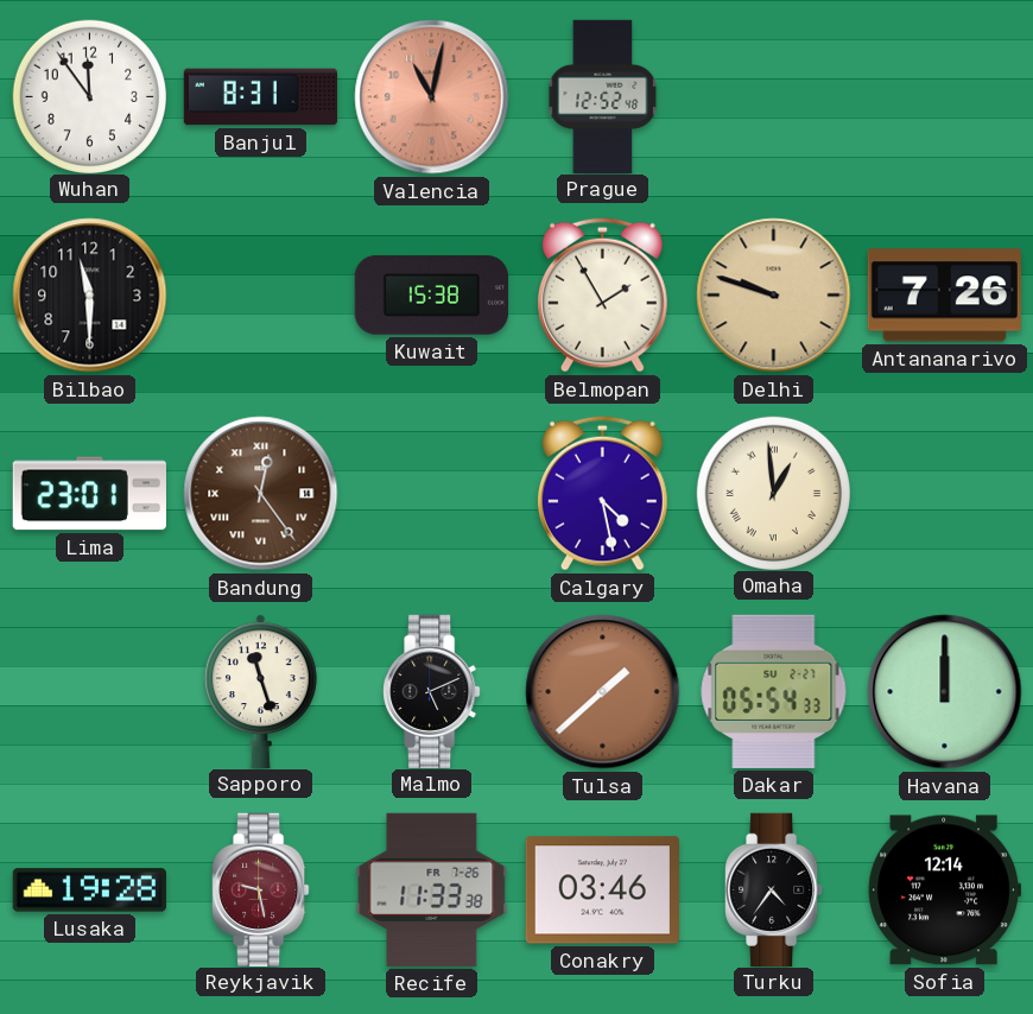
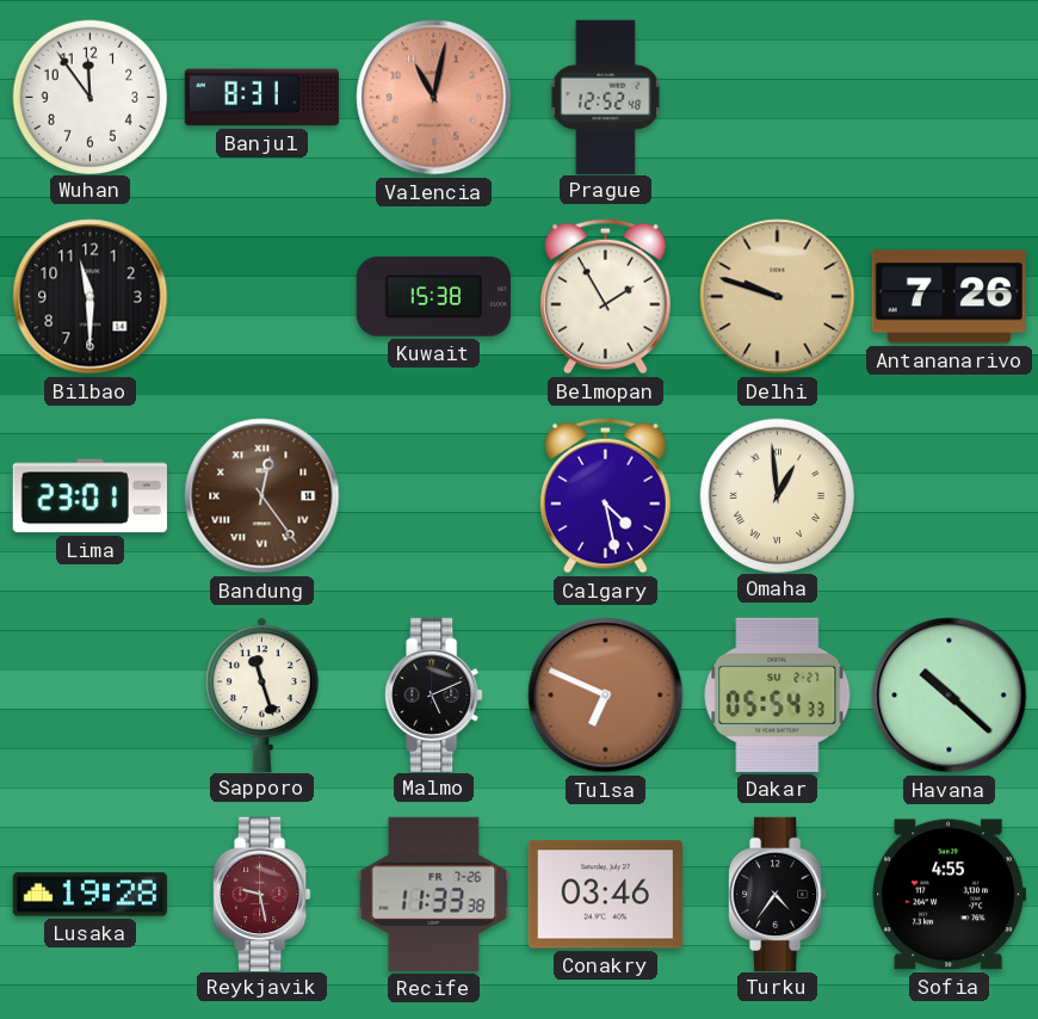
Tulsa: 1:38 -> 6:49
Havana: 12:00 -> 10:22
Sofia: 12:14 -> 4:55
